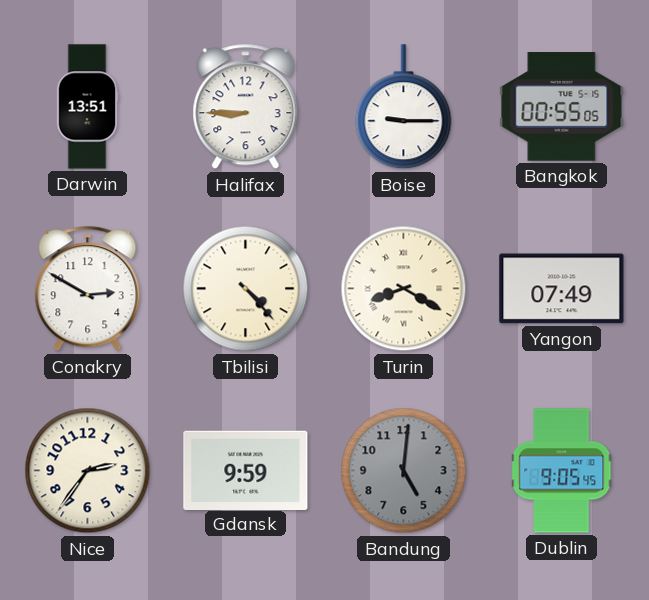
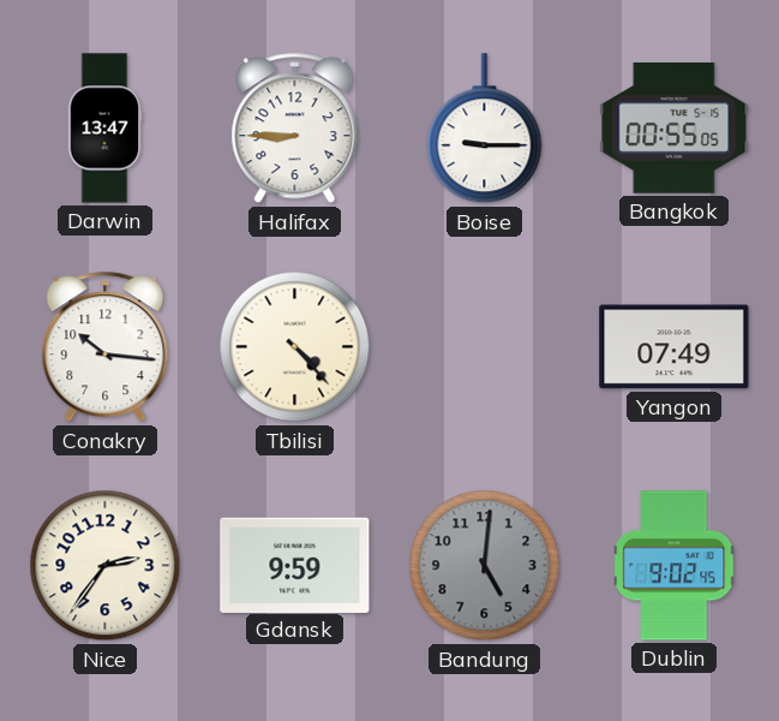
Darwin: 13:51 -> 13:47
Conakry: 2:50 -> 10:16
Turin: 8:20 -> none
Dublin: 9:05 -> 9:02
